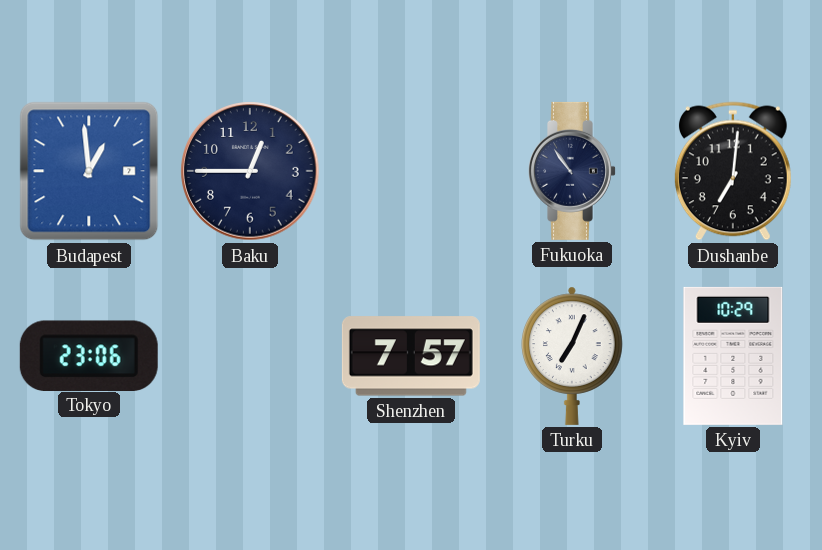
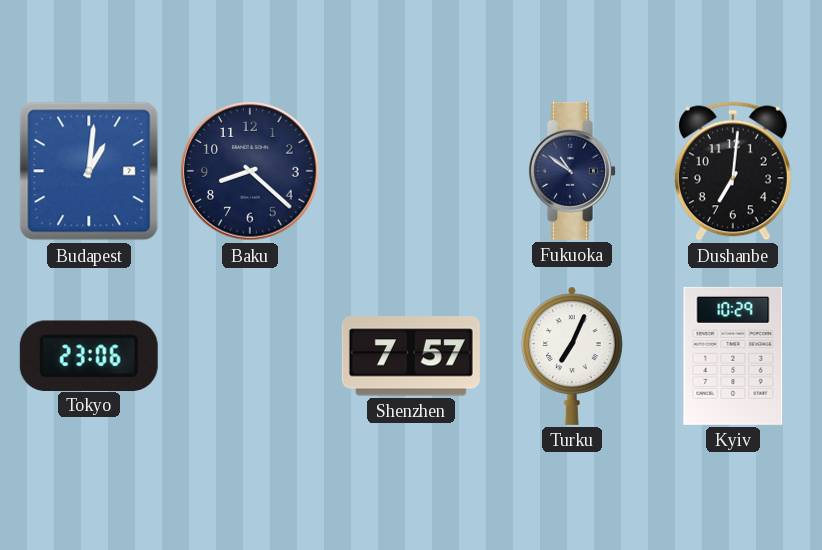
Budapest: 12:59 -> 1:01
Baku: 12:45 -> 8:22
Fukuoka: 10:54 -> 10:51
